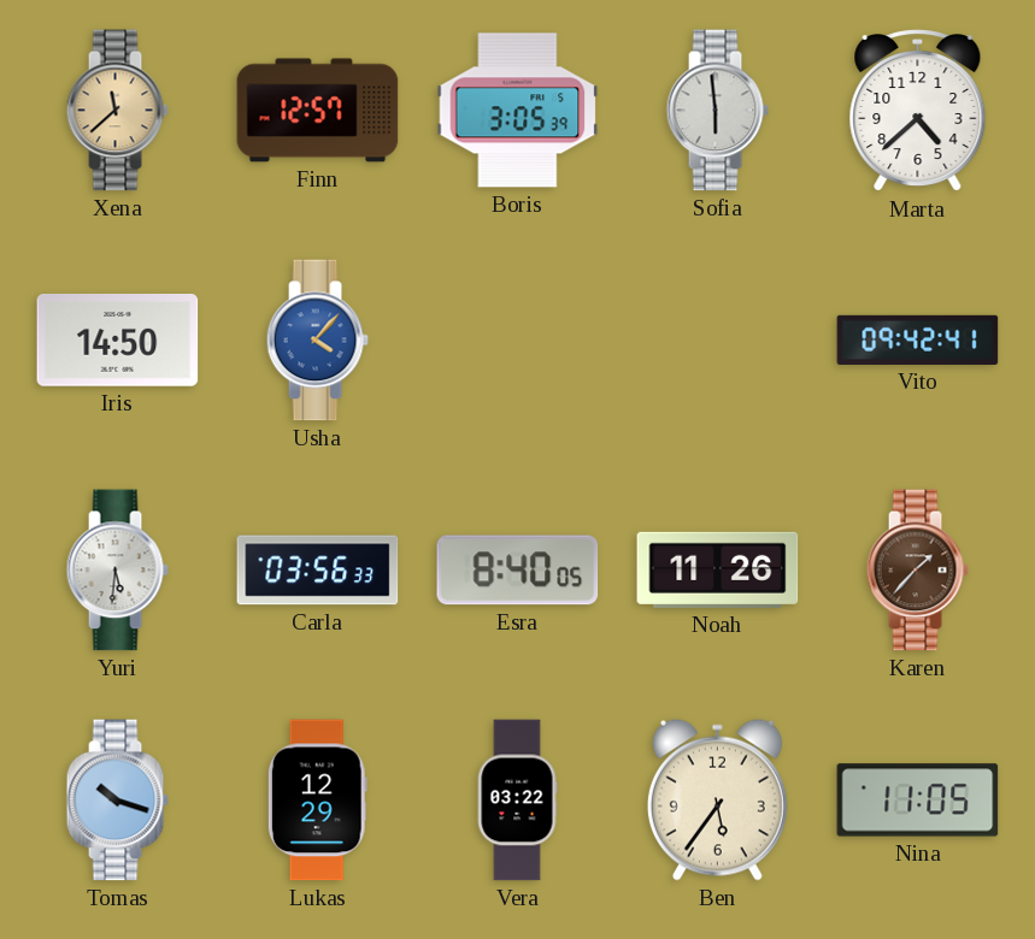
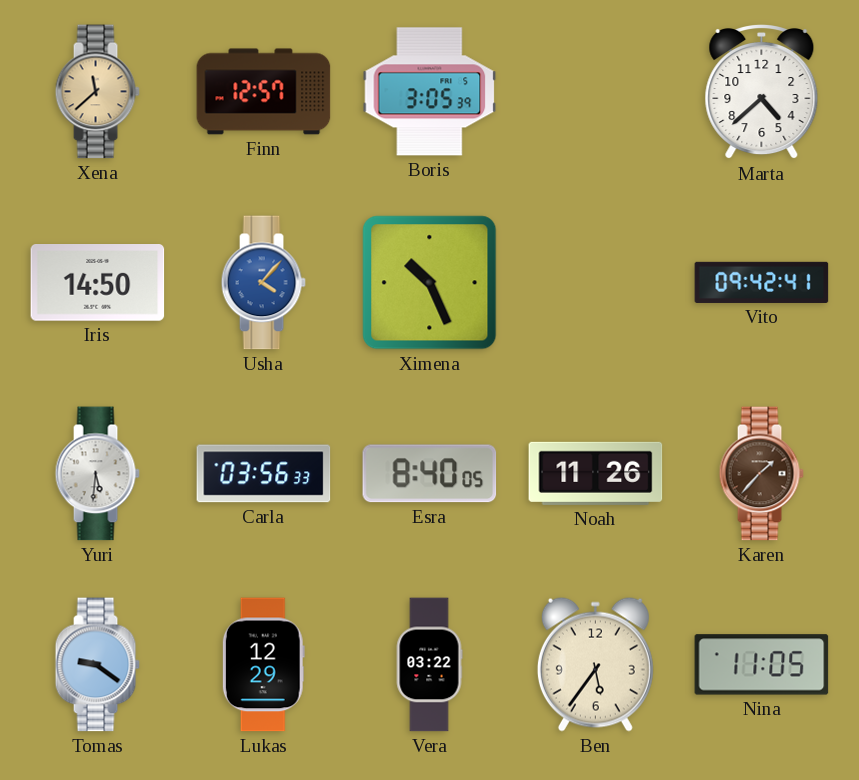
Sofia: 5:59 -> none
Ximena: none -> 10:26
Tomas: 10:18 -> 9:21
